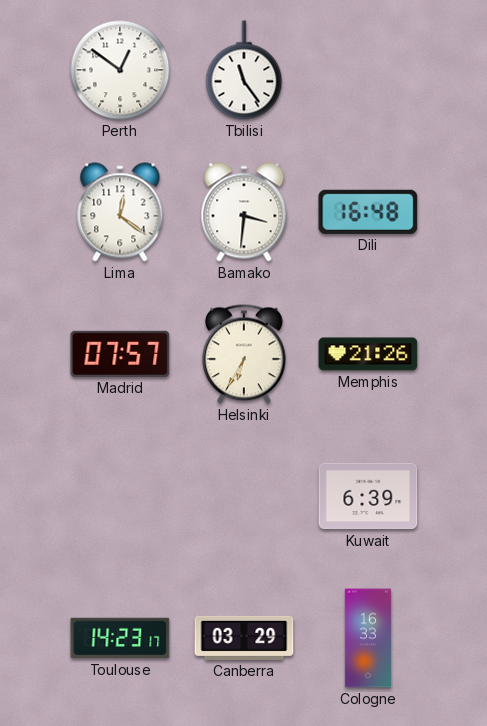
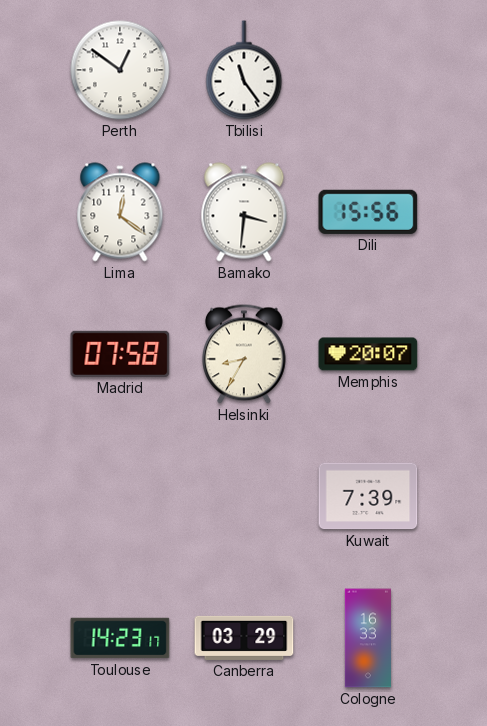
Dili: 16:48 -> 15:56
Madrid: 07:57 -> 07:58
Helsinki: 6:35 -> 8:35
Memphis: 21:26 -> 20:07
Kuwait: 6:39 -> 7:39
